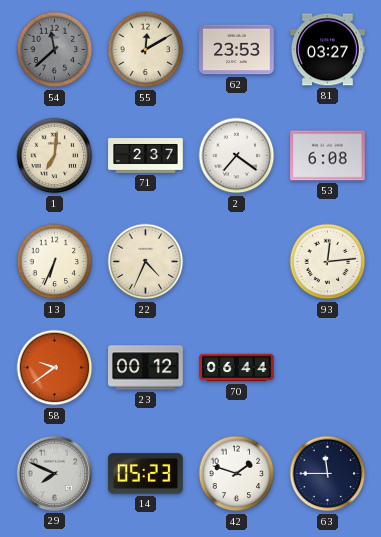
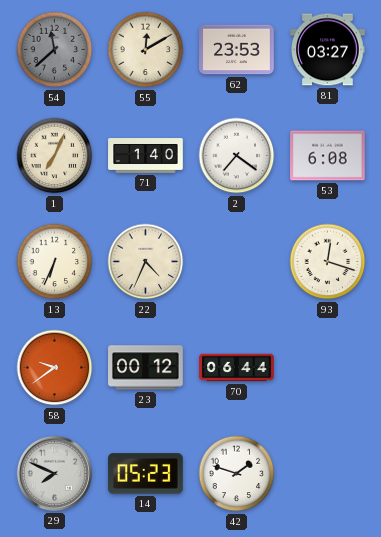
1: 7:01 -> 7:04
71: 2:37 -> 1:40
93: 12:14 -> 12:18
63: 11:45 -> none
